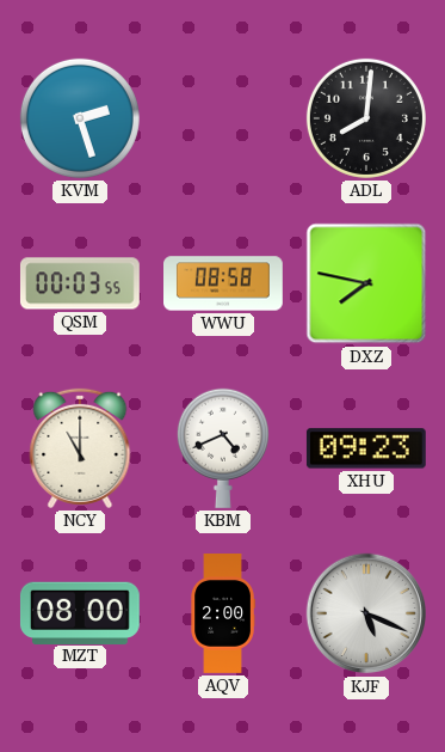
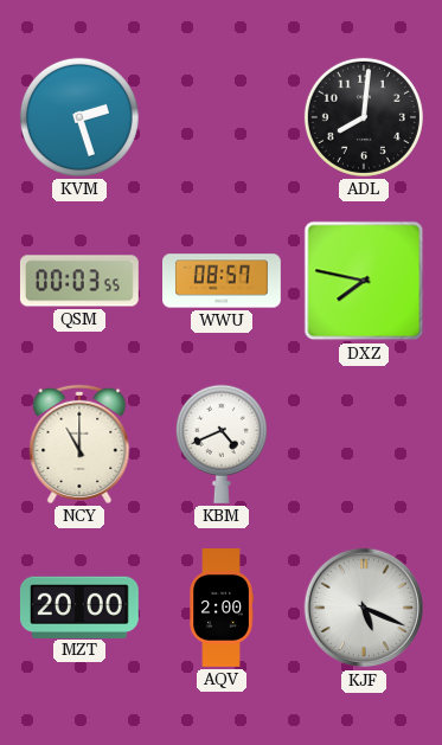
WWU: 08:58 -> 08:57
XHU: 09:23 -> none
MZT: 08:00 -> 20:00
